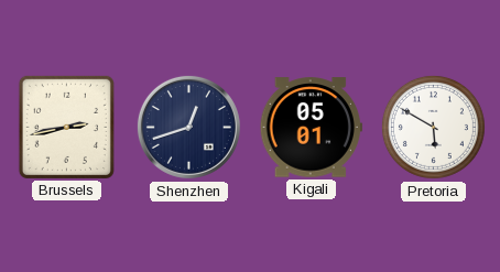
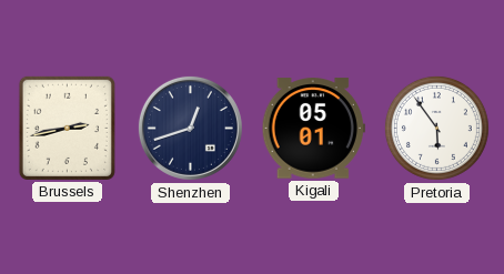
Pretoria: 5:50 -> 5:54
